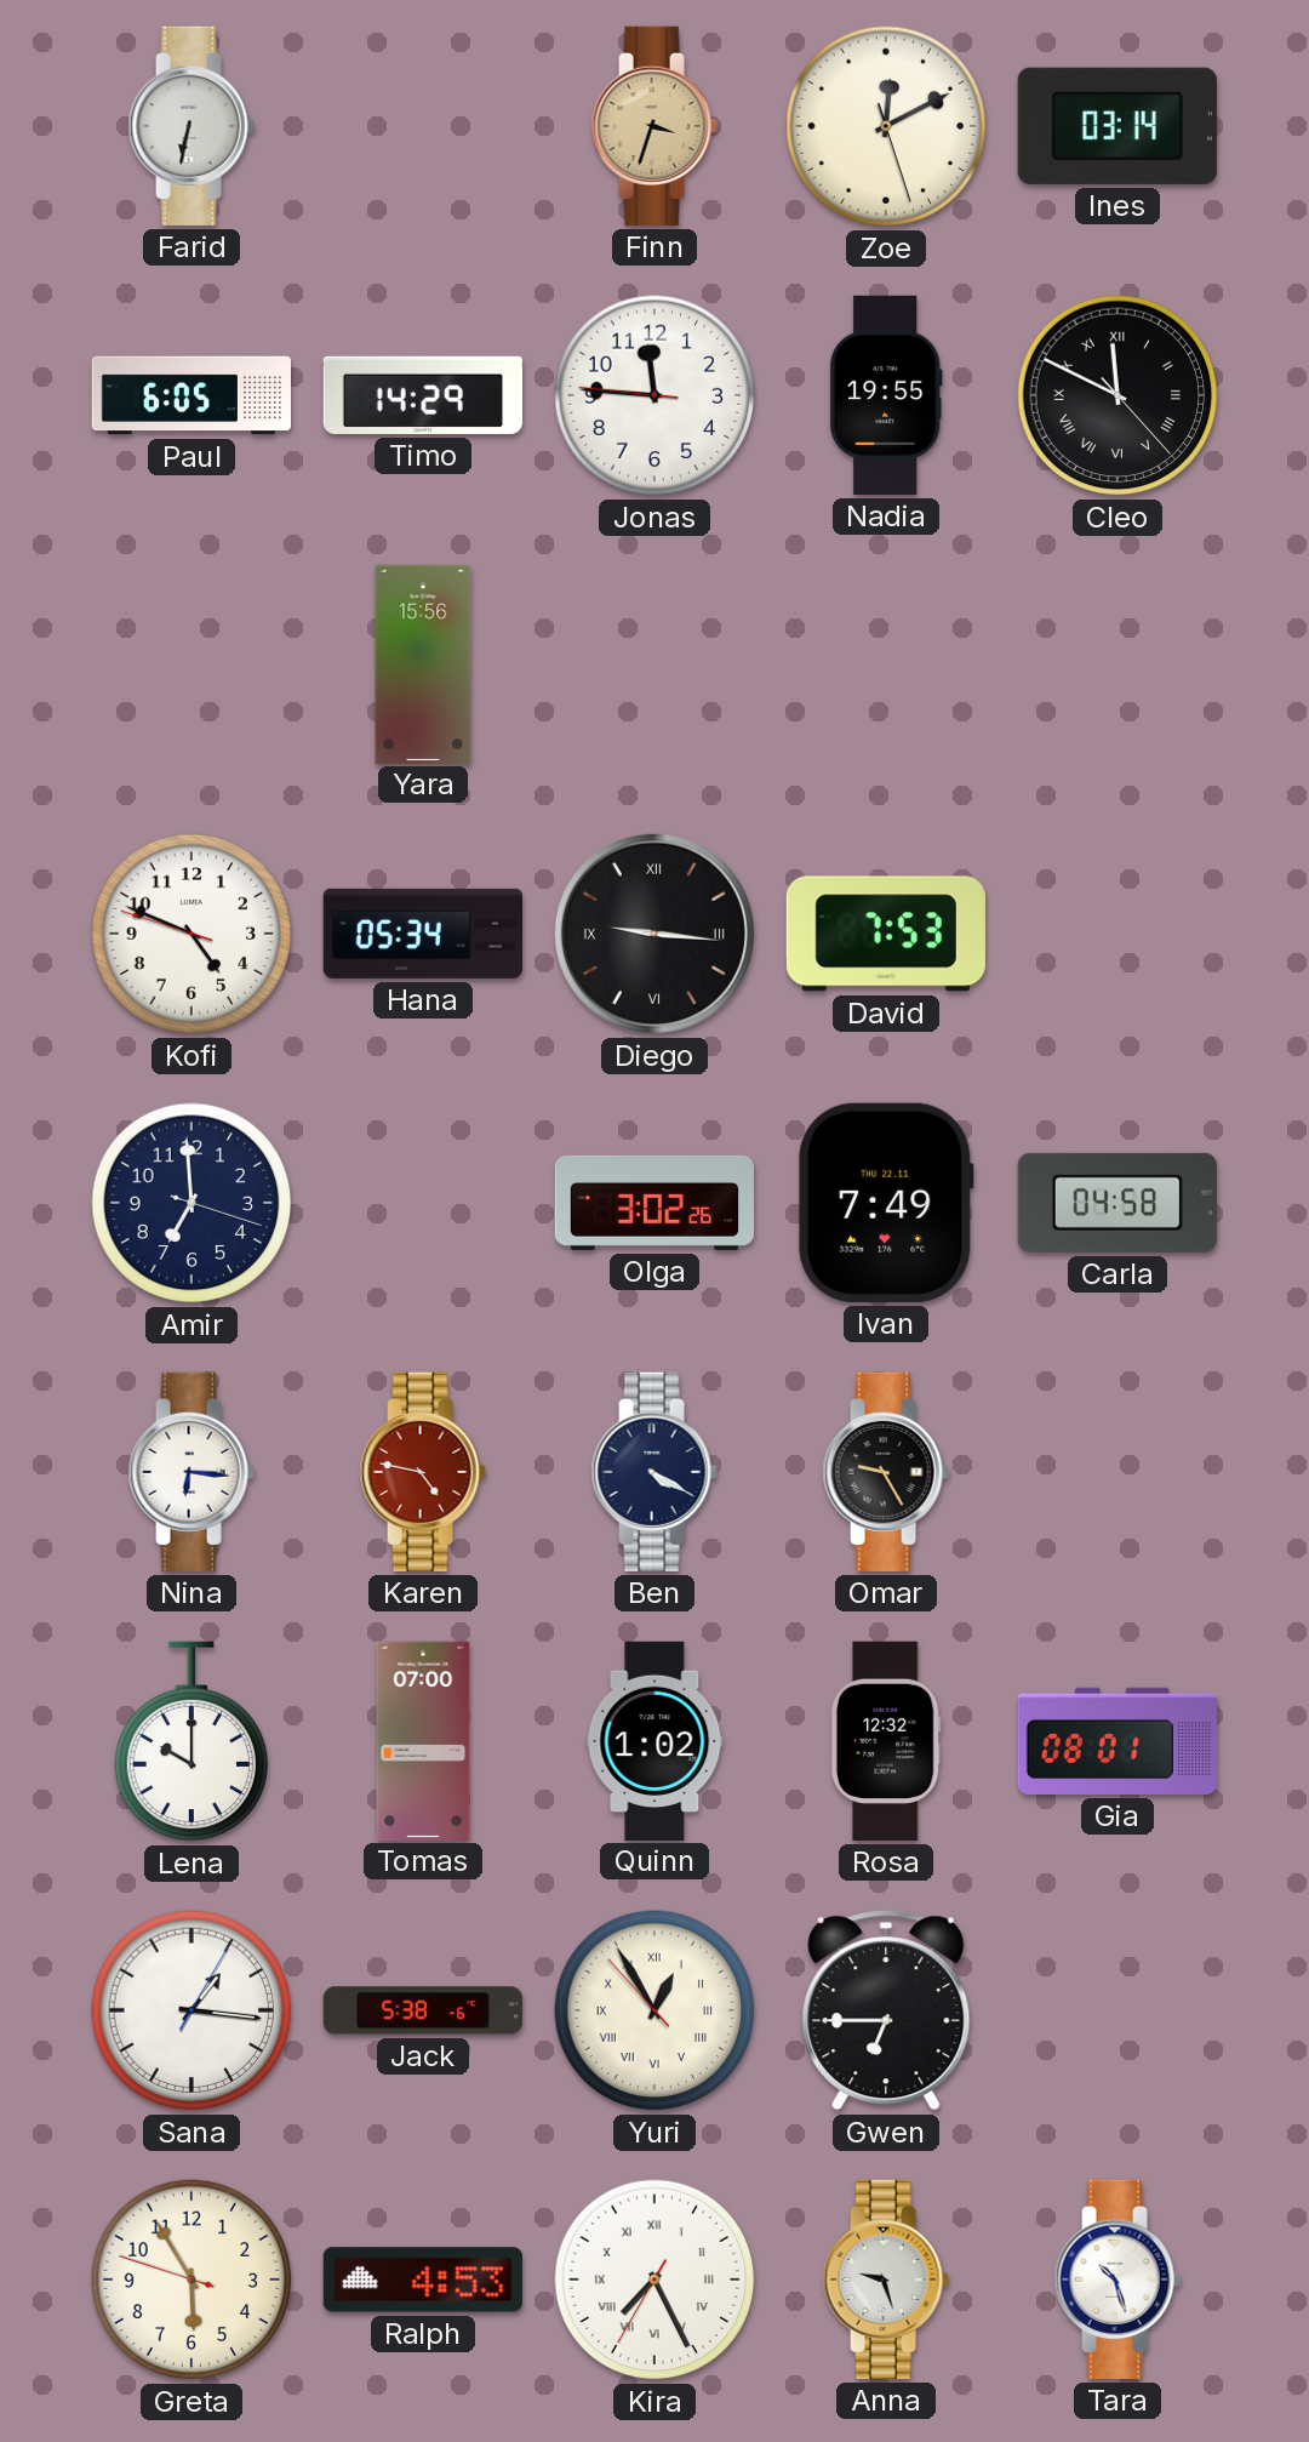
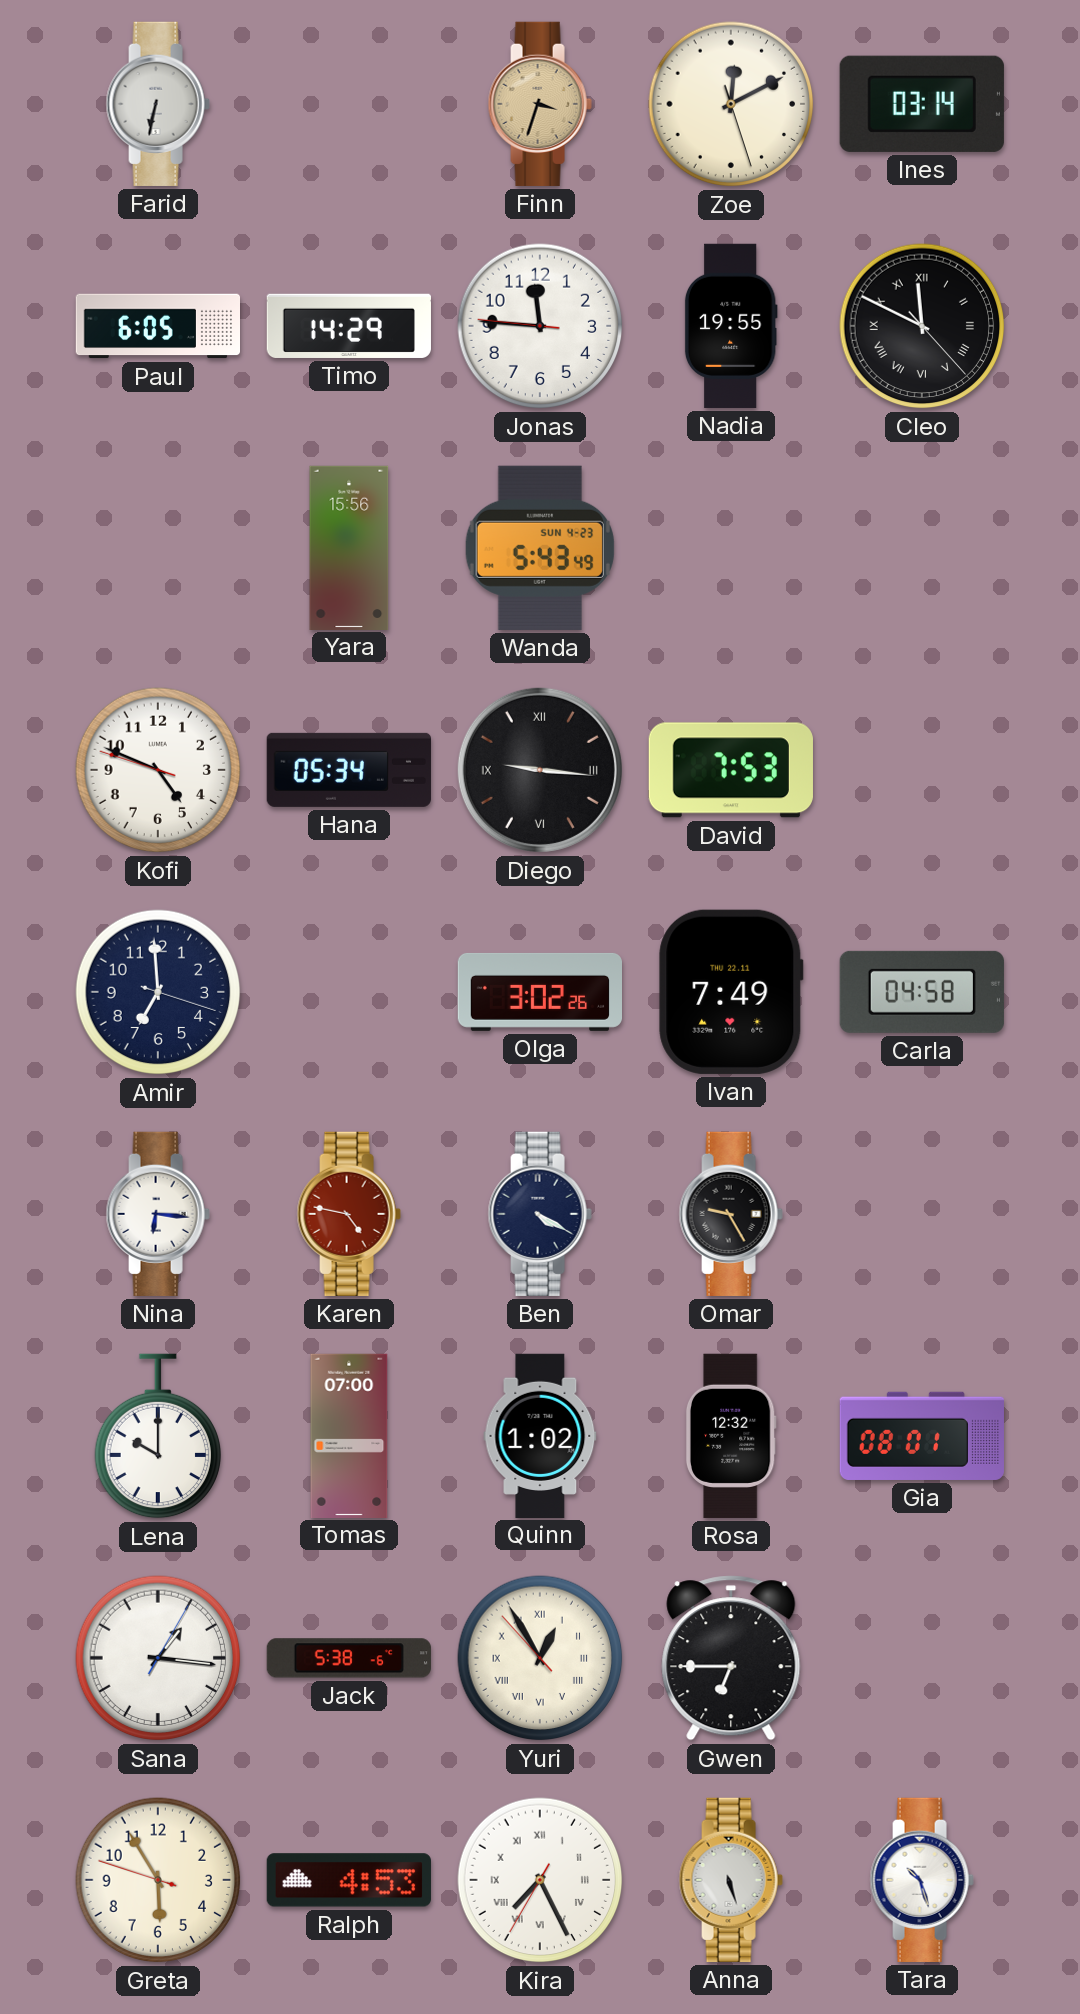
Wanda: none -> 5:43
Anna: 9:27 -> 5:27
